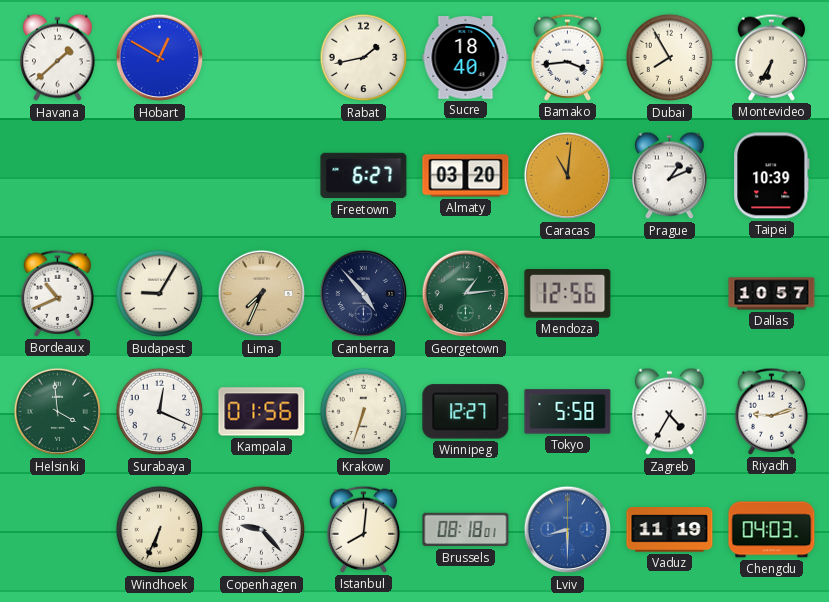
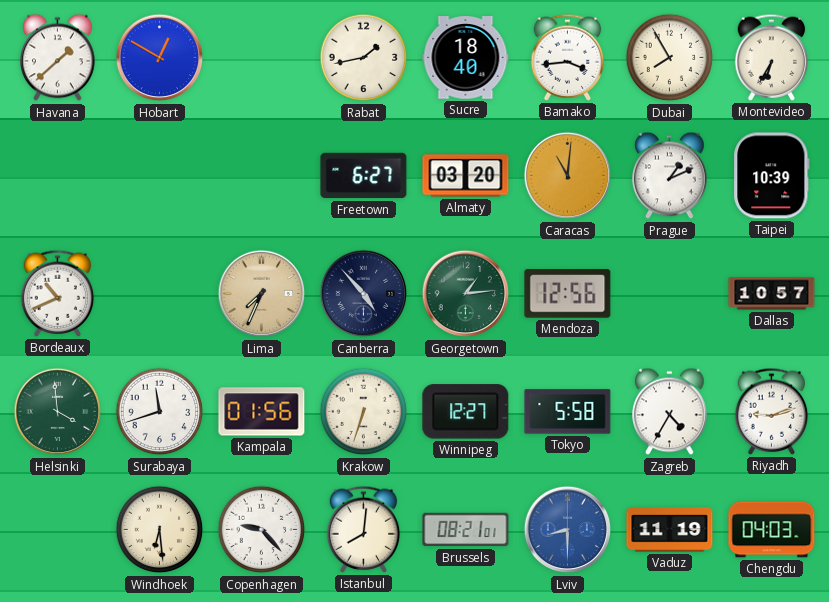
Budapest: 9:05 -> none
Surabaya: 12:19 -> 11:42
Windhoek: 6:34 -> 6:29
Brussels: 08:18 -> 08:21
